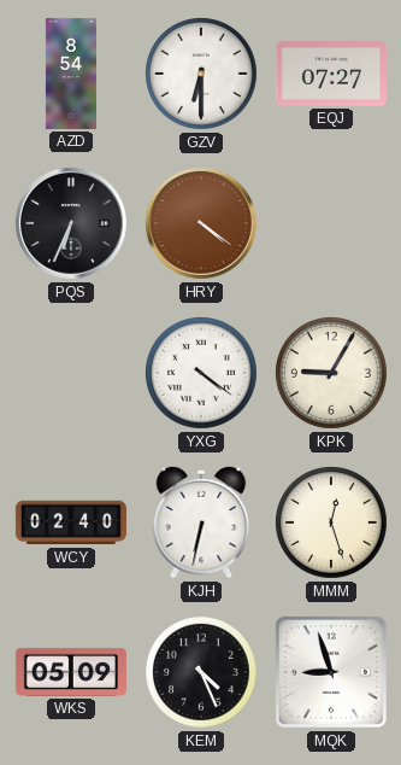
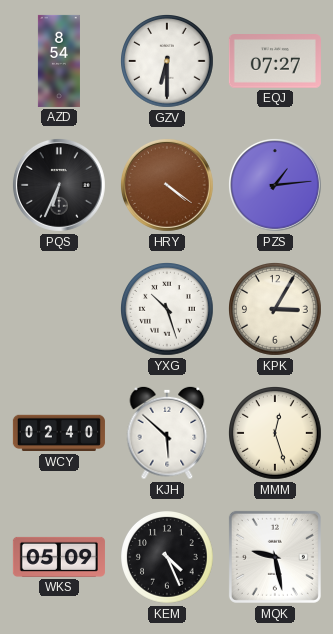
PZS: none -> 1:14
YXG: 4:21 -> 10:27
KPK: 9:05 -> 3:05
KJH: 6:32 -> 5:52
MQK: 8:57 -> 9:28
